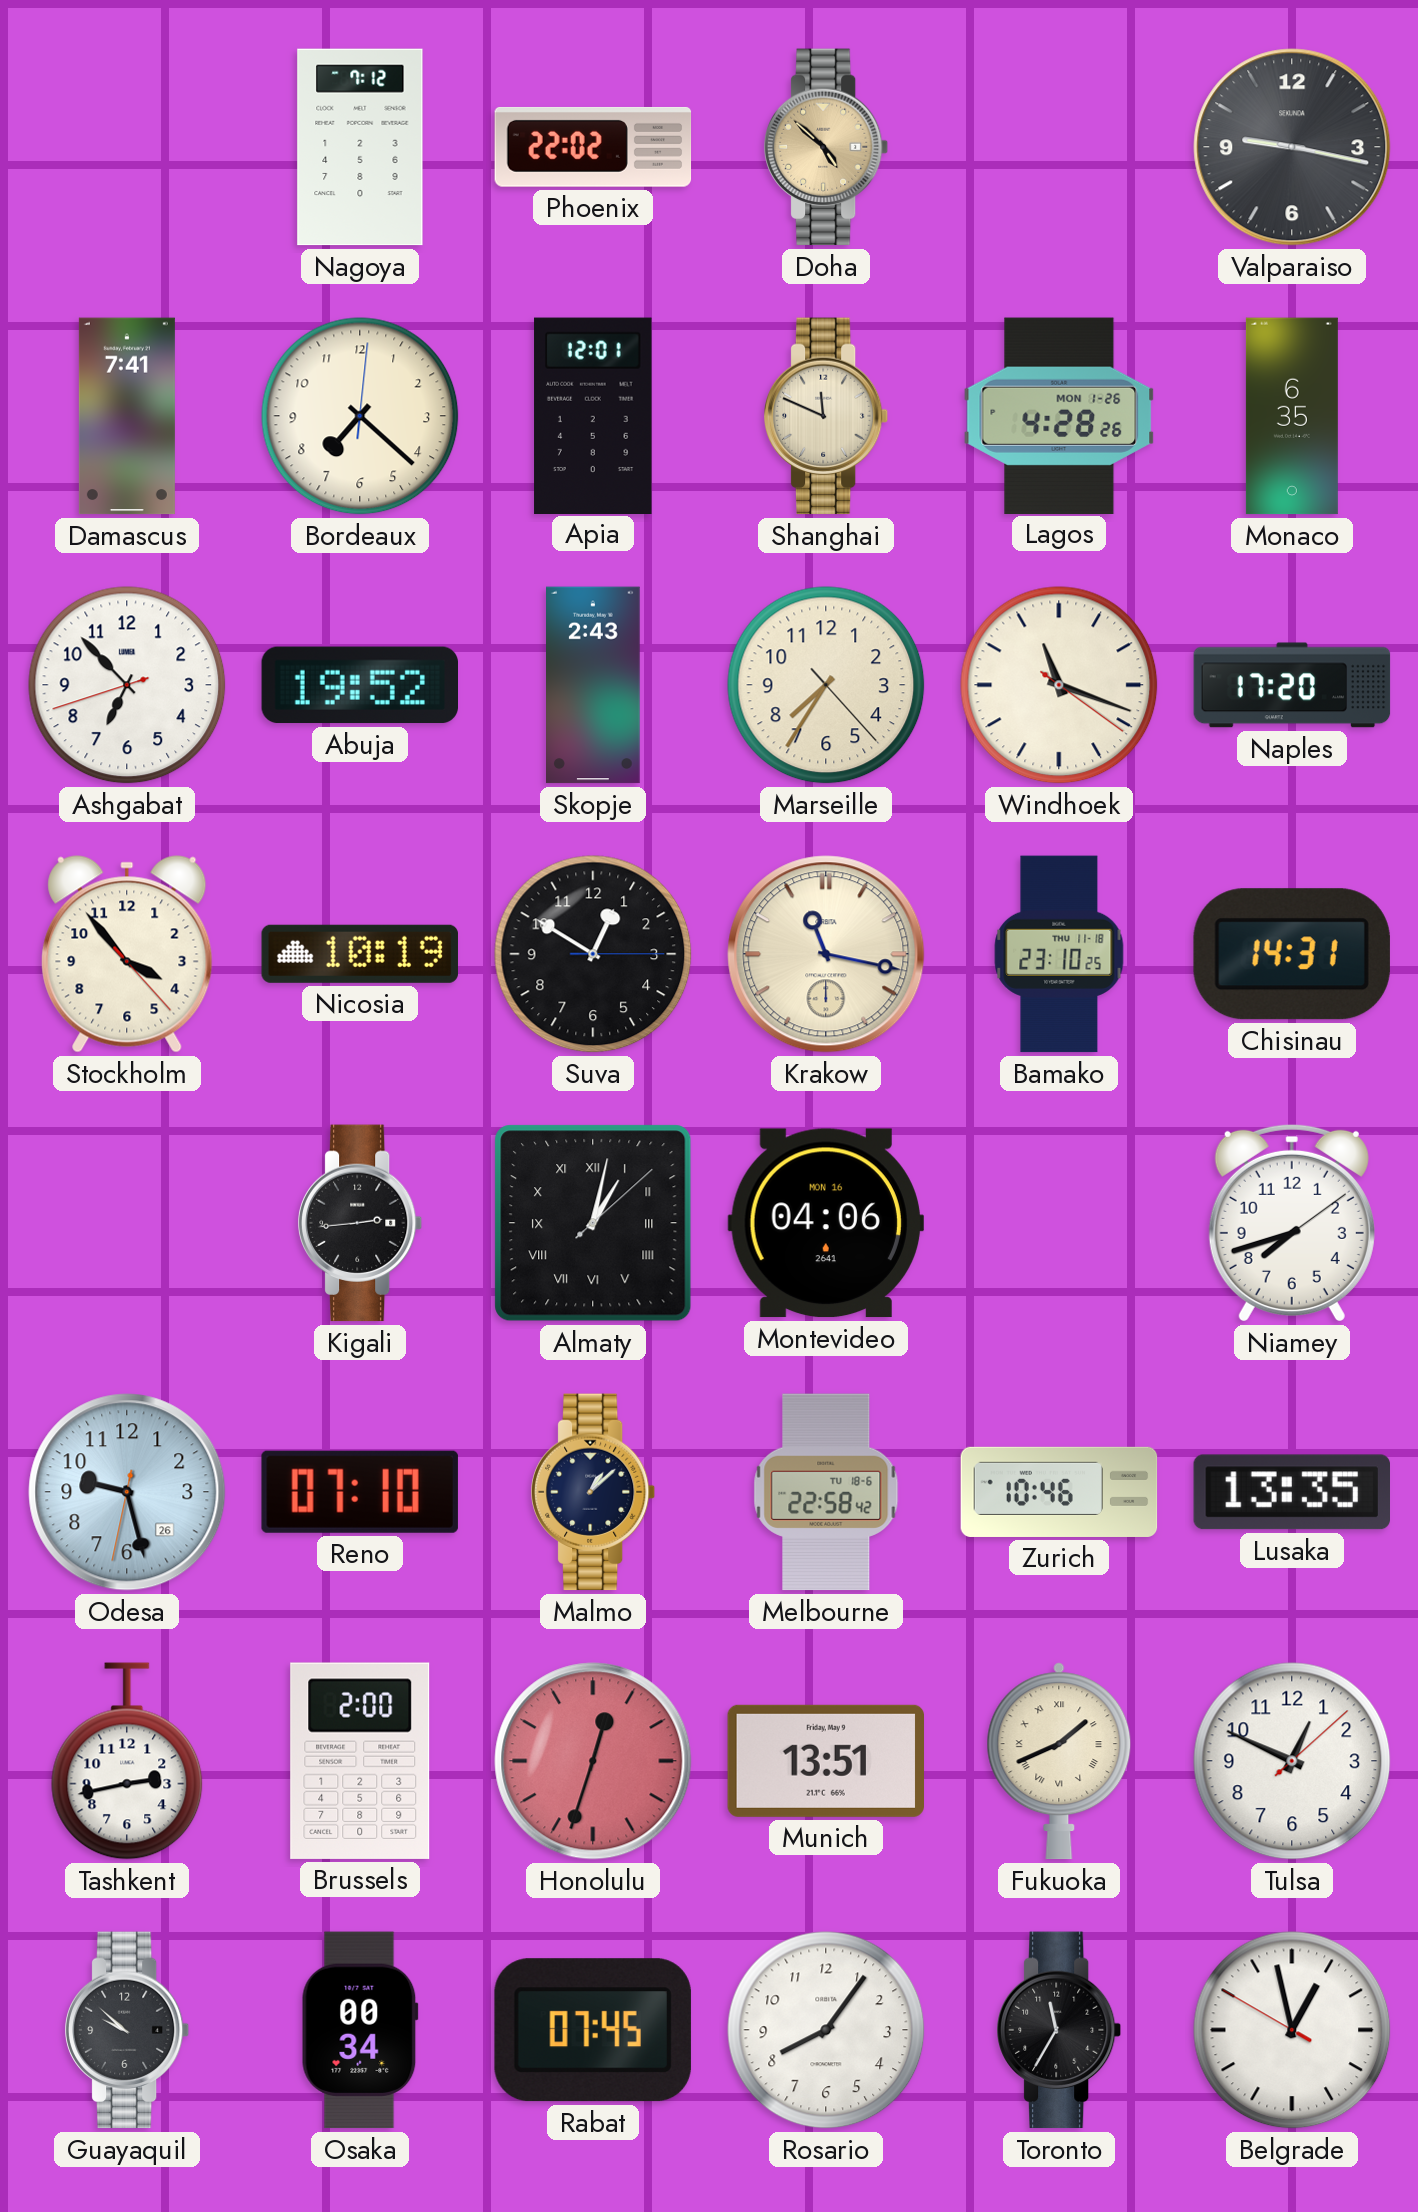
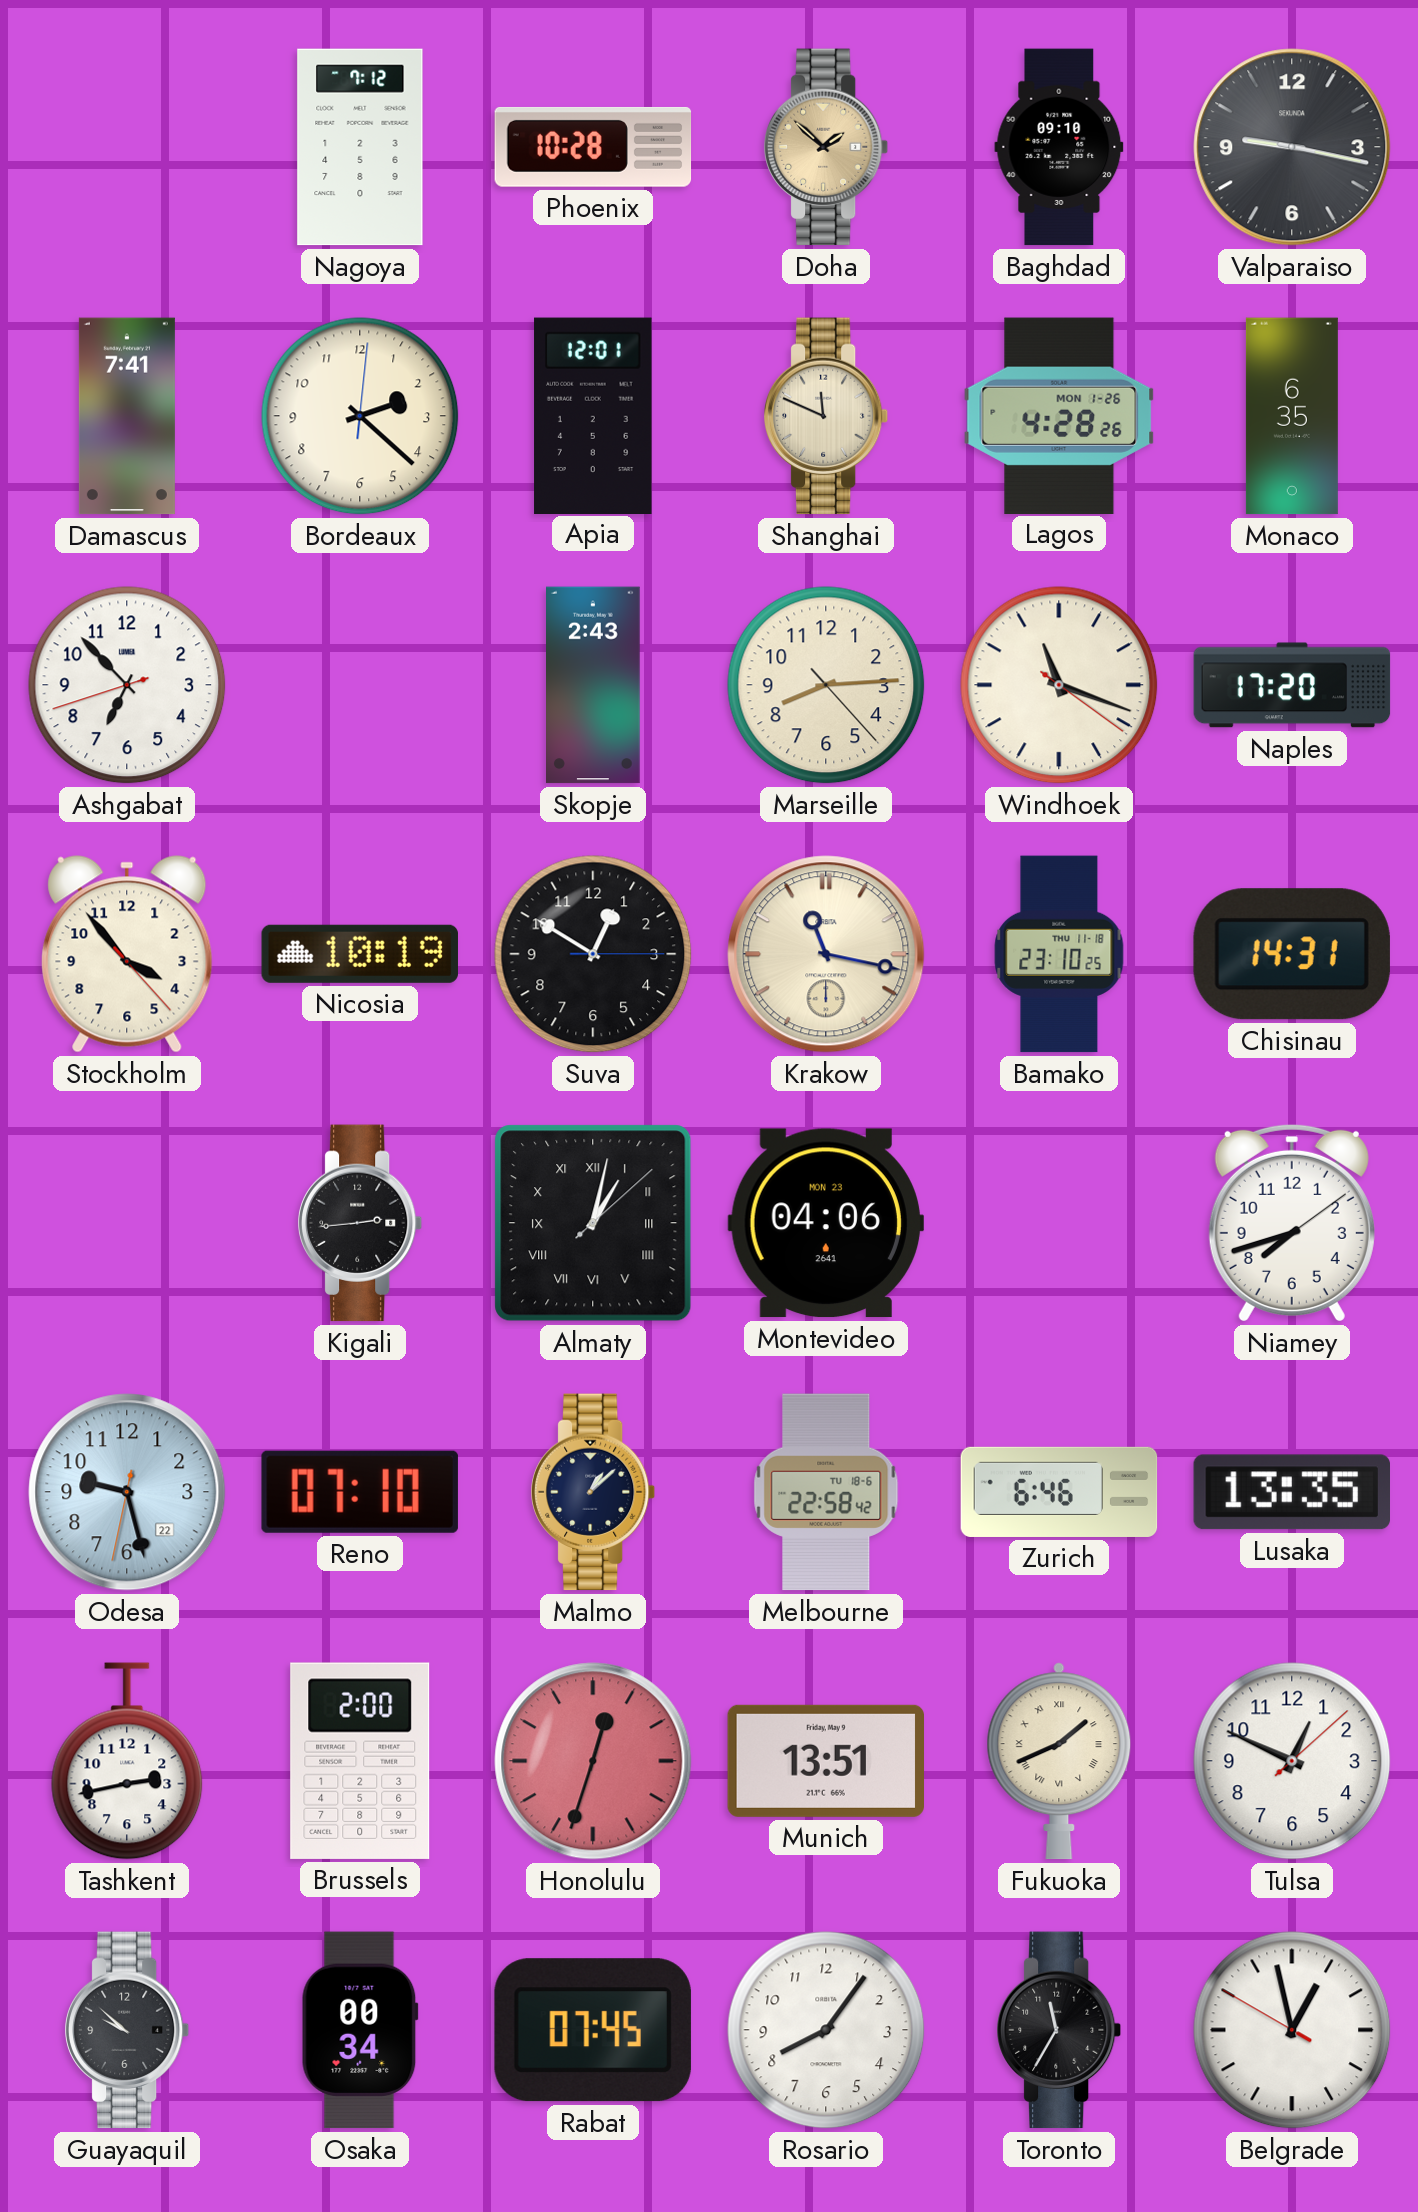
Phoenix: 22:02 -> 10:28
Doha: 4:52 -> 1:52
Baghdad: none -> 09:10
Bordeaux: 7:22 -> 2:22
Abuja: 19:52 -> none
Marseille: 7:35 -> 8:14
Montevideo date: MON 16 -> MON 23
Odesa date: 26 -> 22
Zurich: 10:46 -> 6:46
